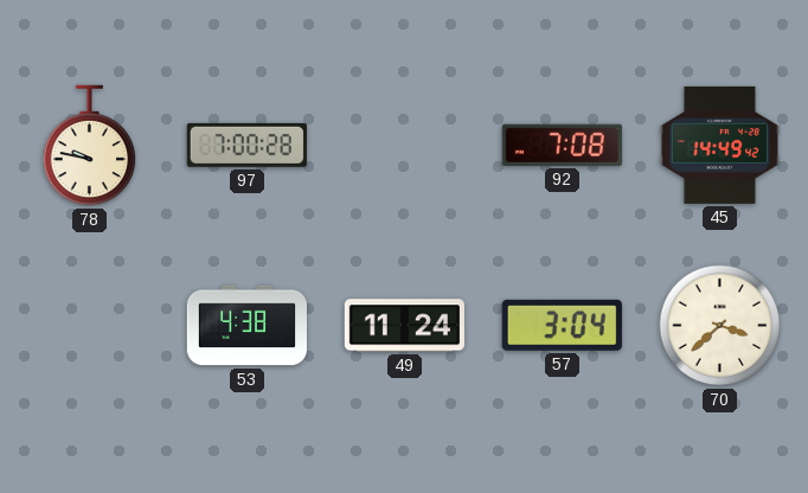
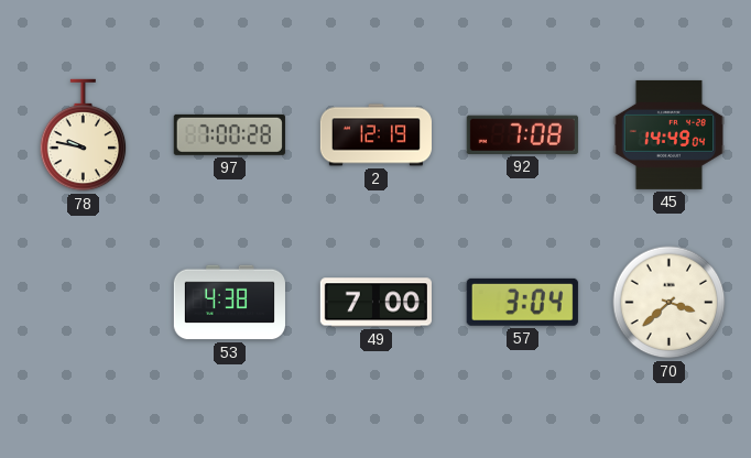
2: none -> 12:19
45: 14:49:42 -> 14:49:04
49: 11:24 -> 7:00
